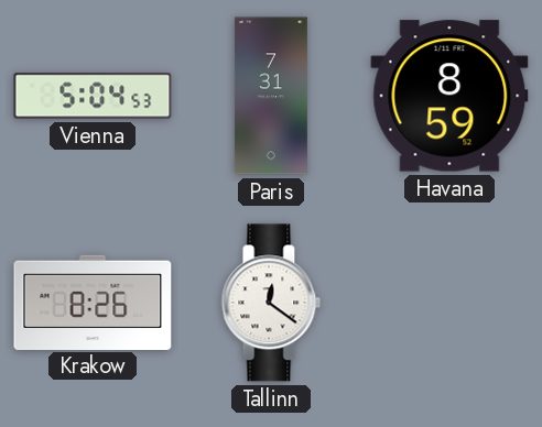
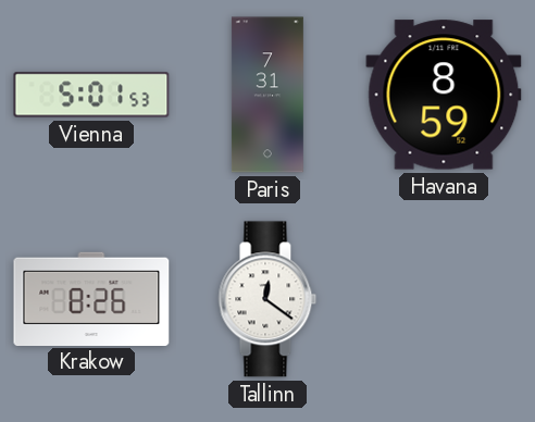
Vienna: 5:04 -> 5:01
